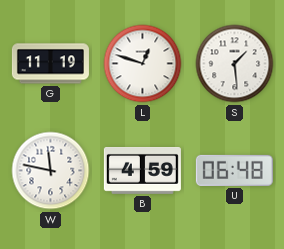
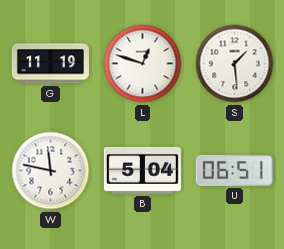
B: 4:59 -> 5:04
U: 06:48 -> 06:51
